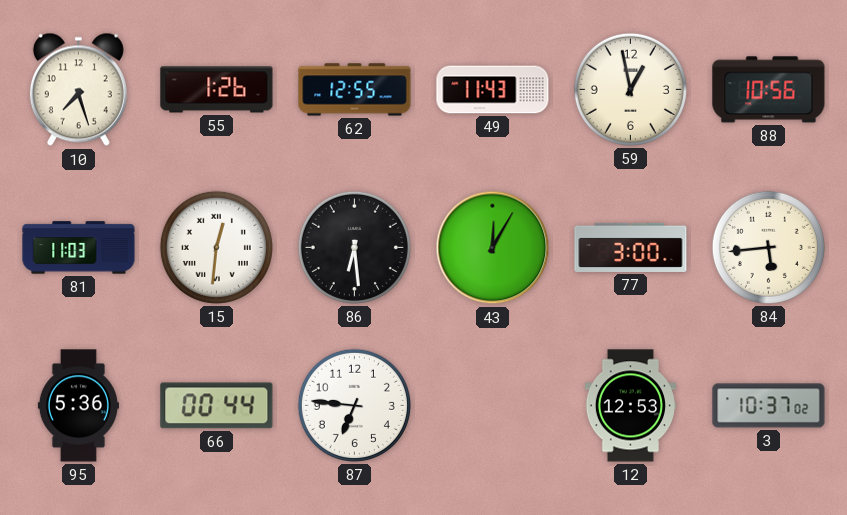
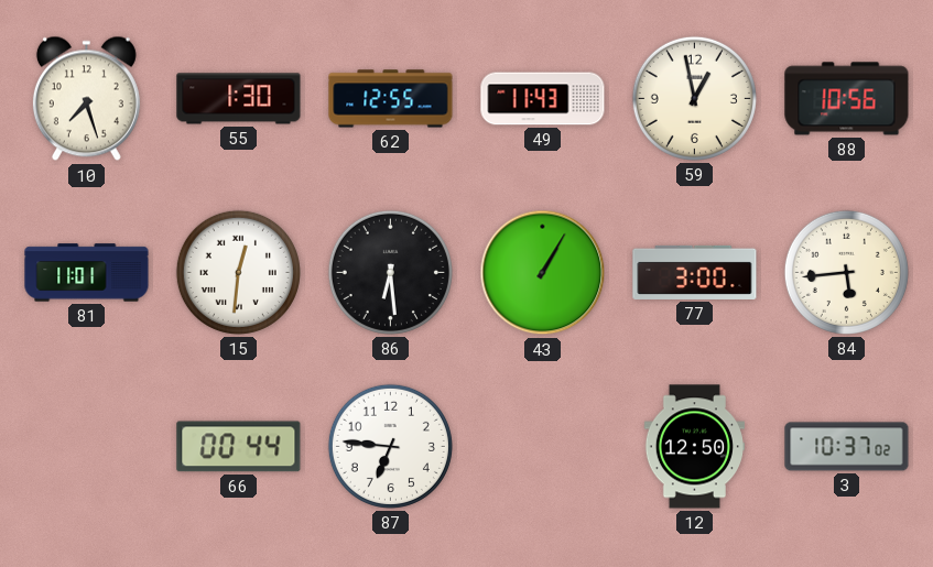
55: 1:26 -> 1:30
81: 11:03 -> 11:01
43: 12:05 -> 1:05
95: 5:36 -> none
12: 12:53 -> 12:50
